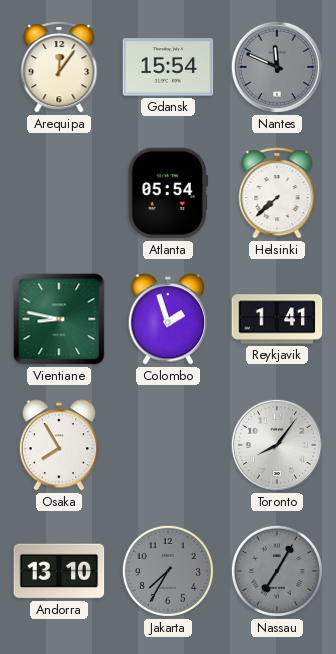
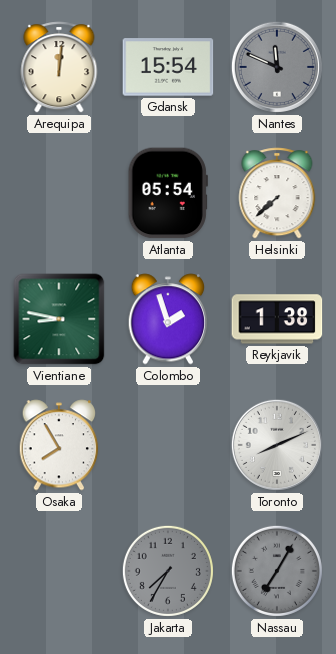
Arequipa: 12:06 -> 12:01
Reykjavik: 1:41 -> 1:38
Toronto: 8:06 -> 8:11
Andorra: 13:10 -> none
